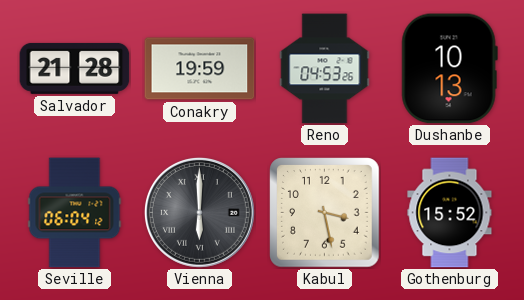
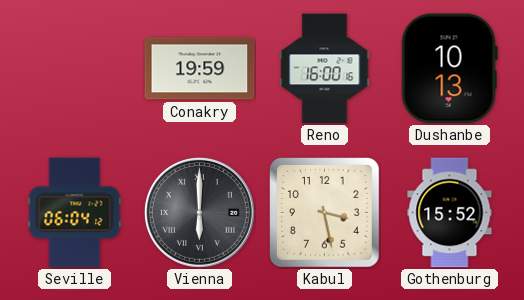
Salvador: 21:28 -> none
Reno: 04:53 -> 16:00
